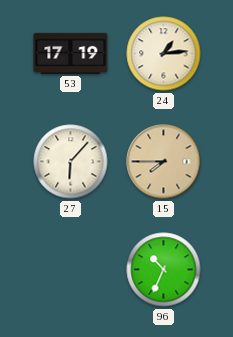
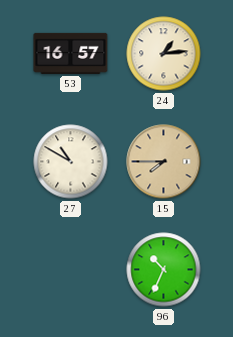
53: 17:19 -> 16:57
27: 6:07 -> 10:50
